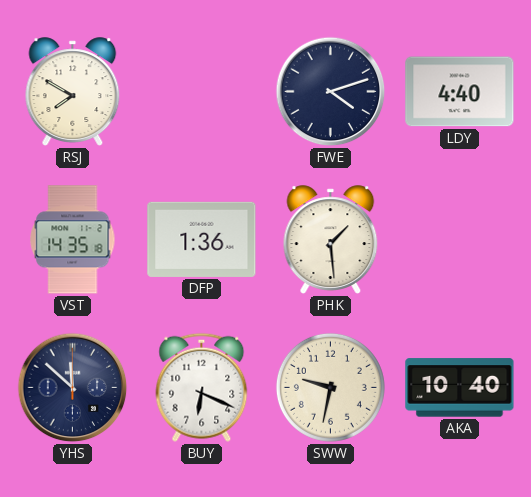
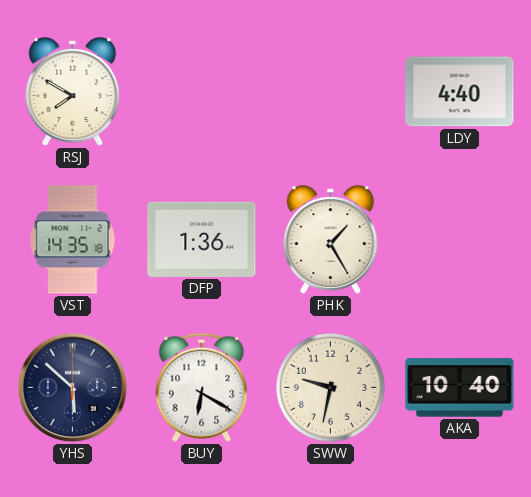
FWE: 4:12 -> none
PHK: 1:29 -> 1:25
YHS: 11:52 -> 5:52
BUY: 6:19 -> 6:20
